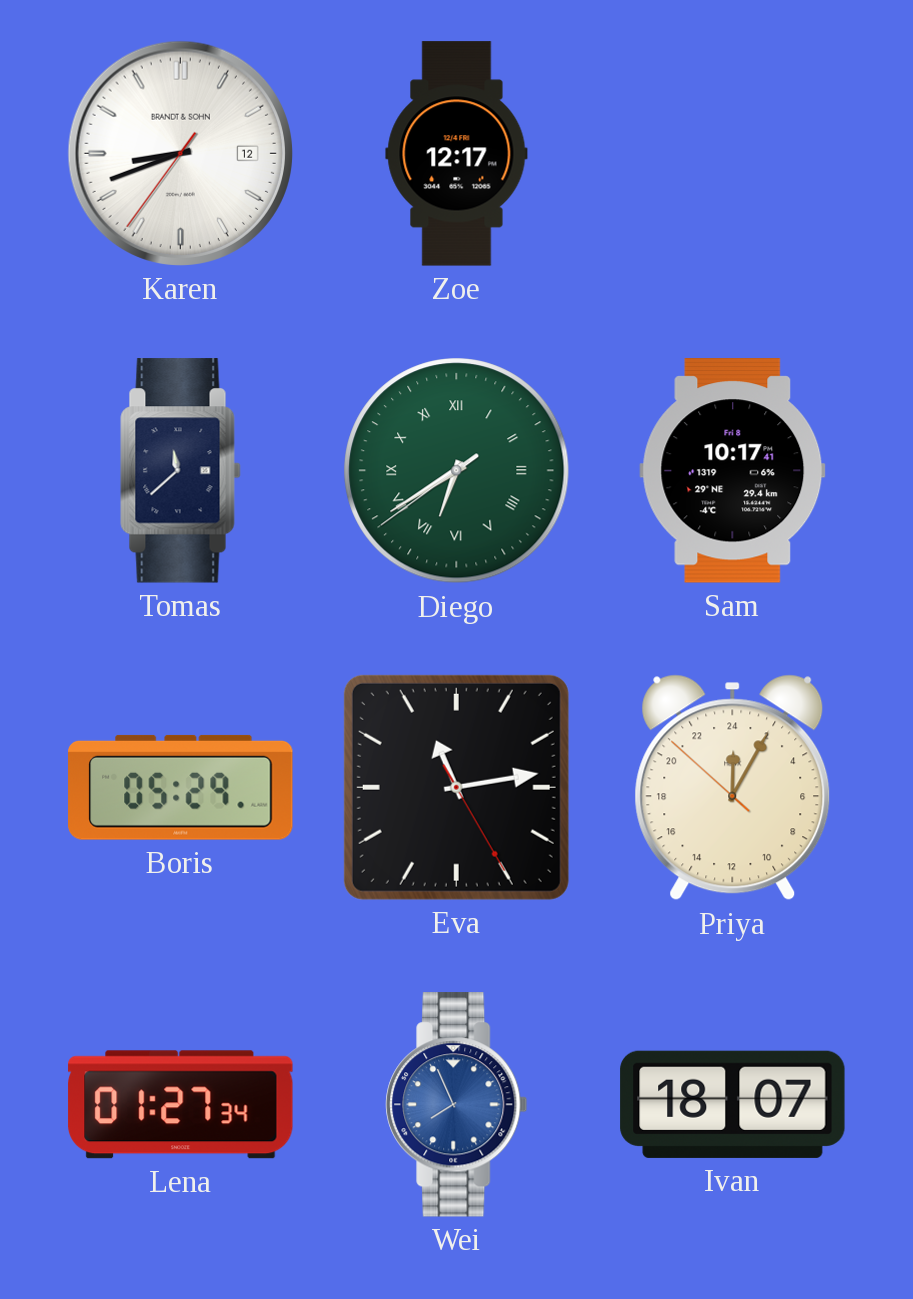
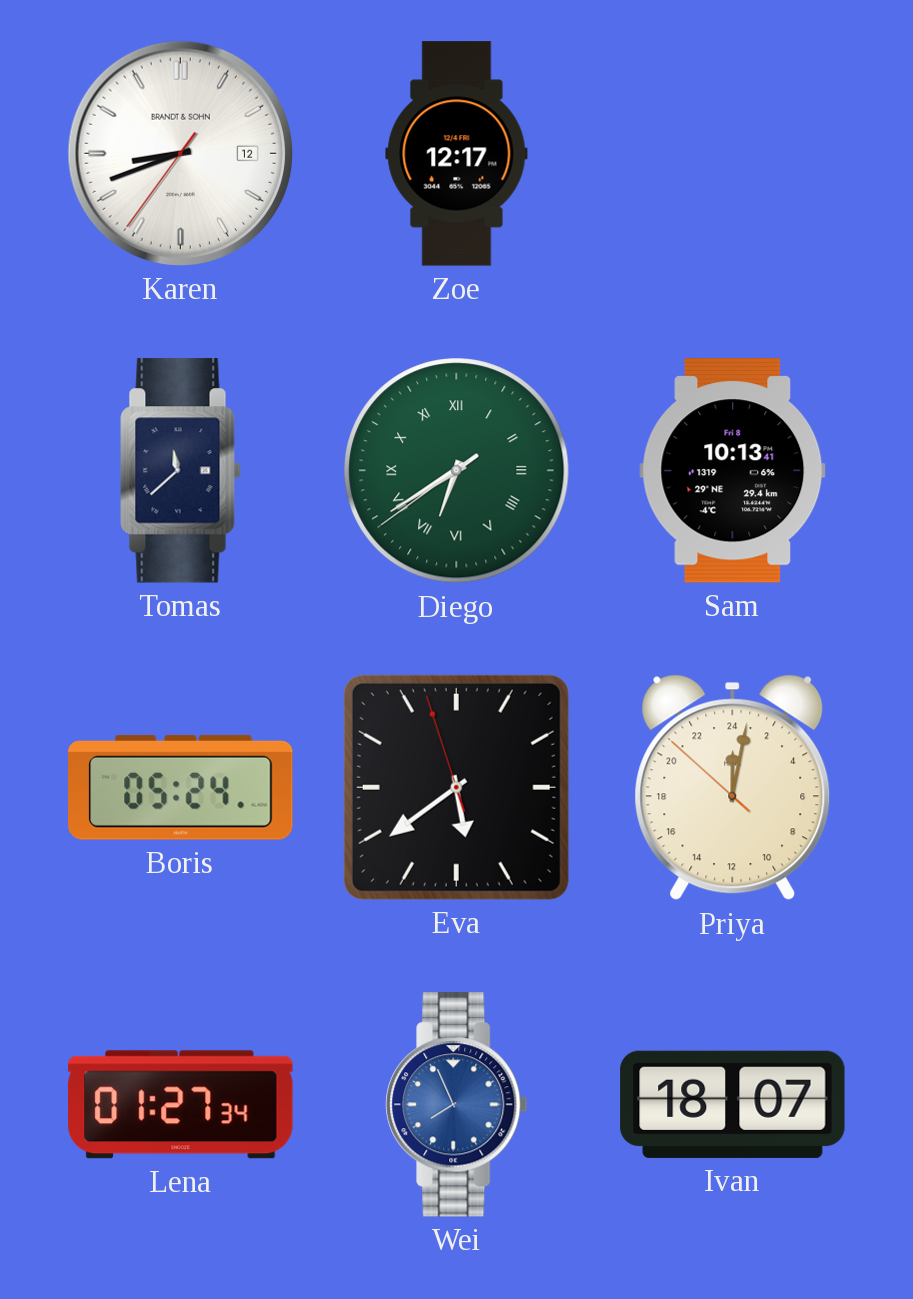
Sam: 10:17 -> 10:13
Boris: 05:29 -> 05:24
Eva: 11:13 -> 5:38
Priya: 0:04 -> 0:01
